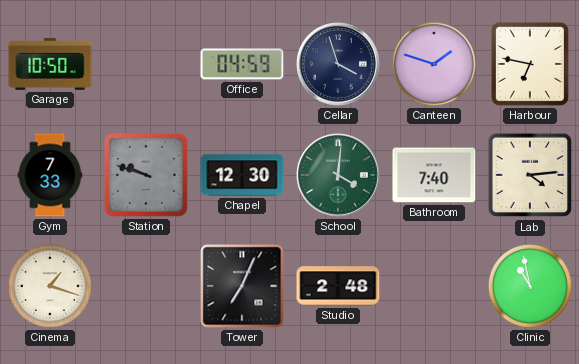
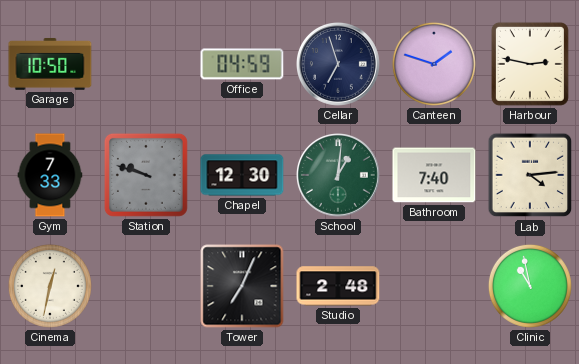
Cellar: 3:57 -> 6:57
Harbour: 6:47 -> 2:47
School: 4:01 -> 1:01
Cinema: 1:18 -> 12:32
